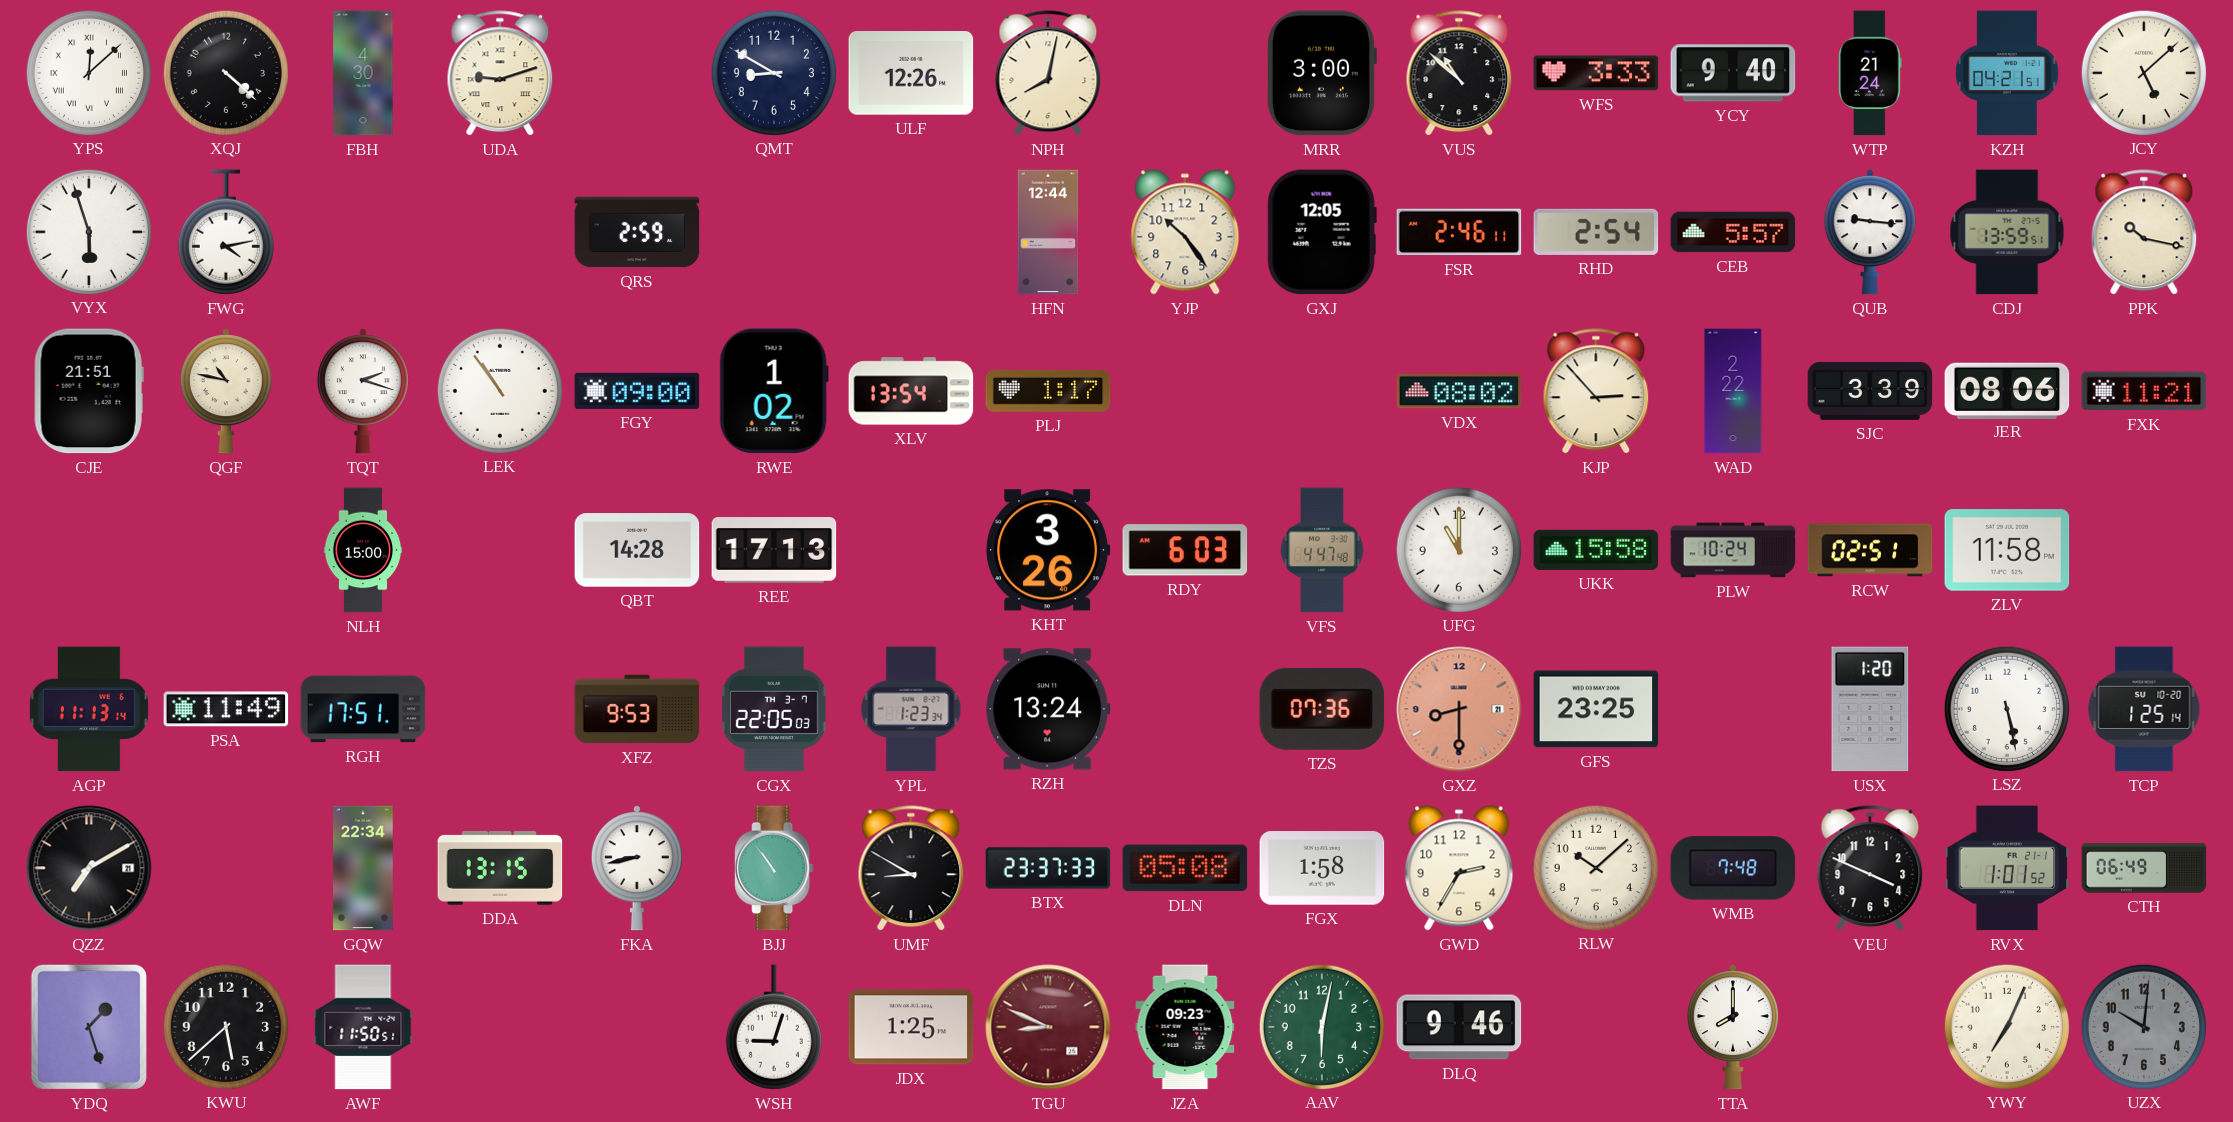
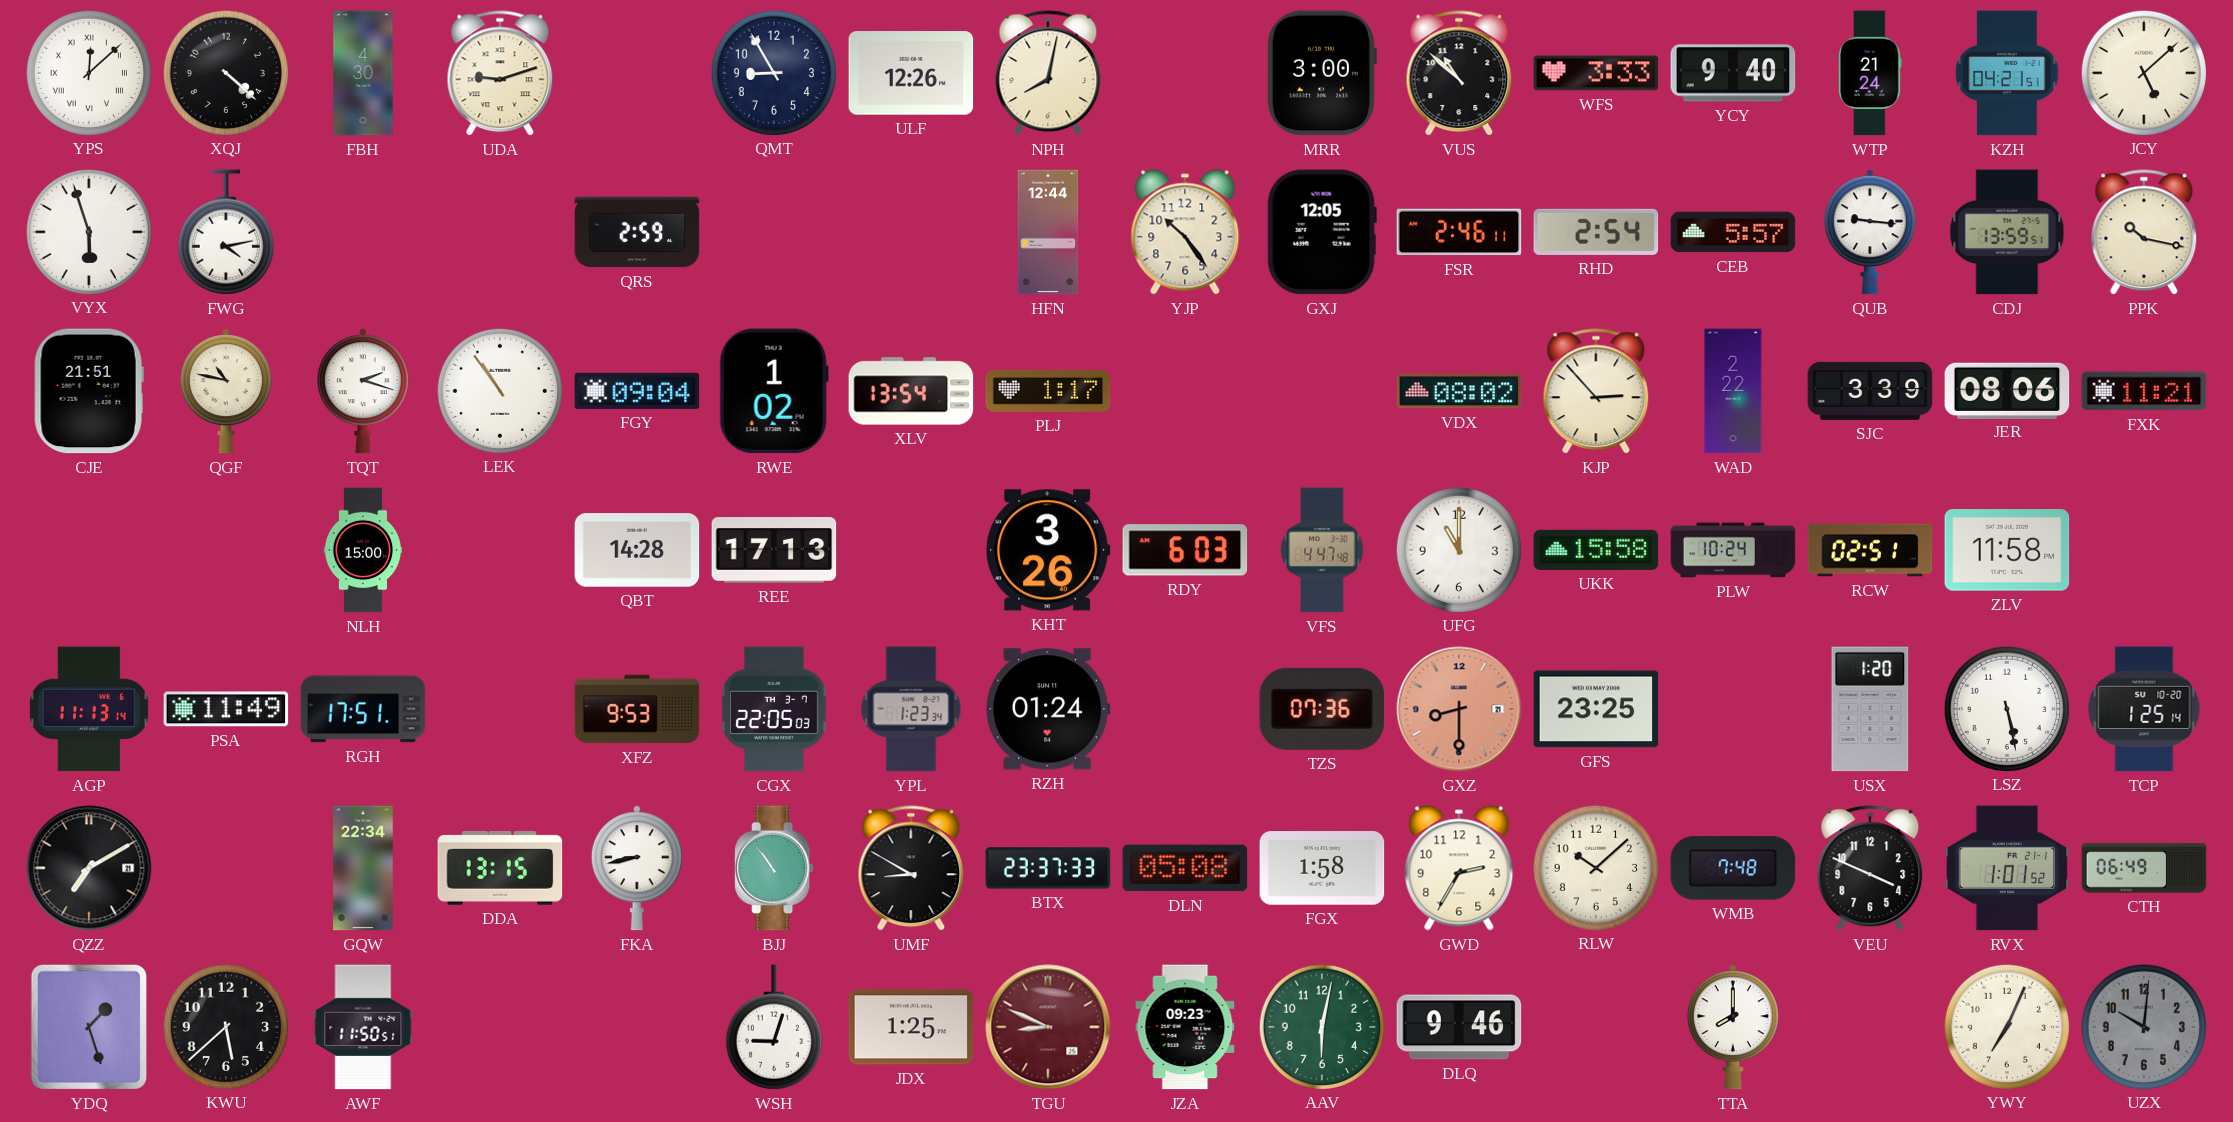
QMT: 8:50 -> 8:55
FGY: 09:00 -> 09:04
RZH: 13:24 -> 01:24
